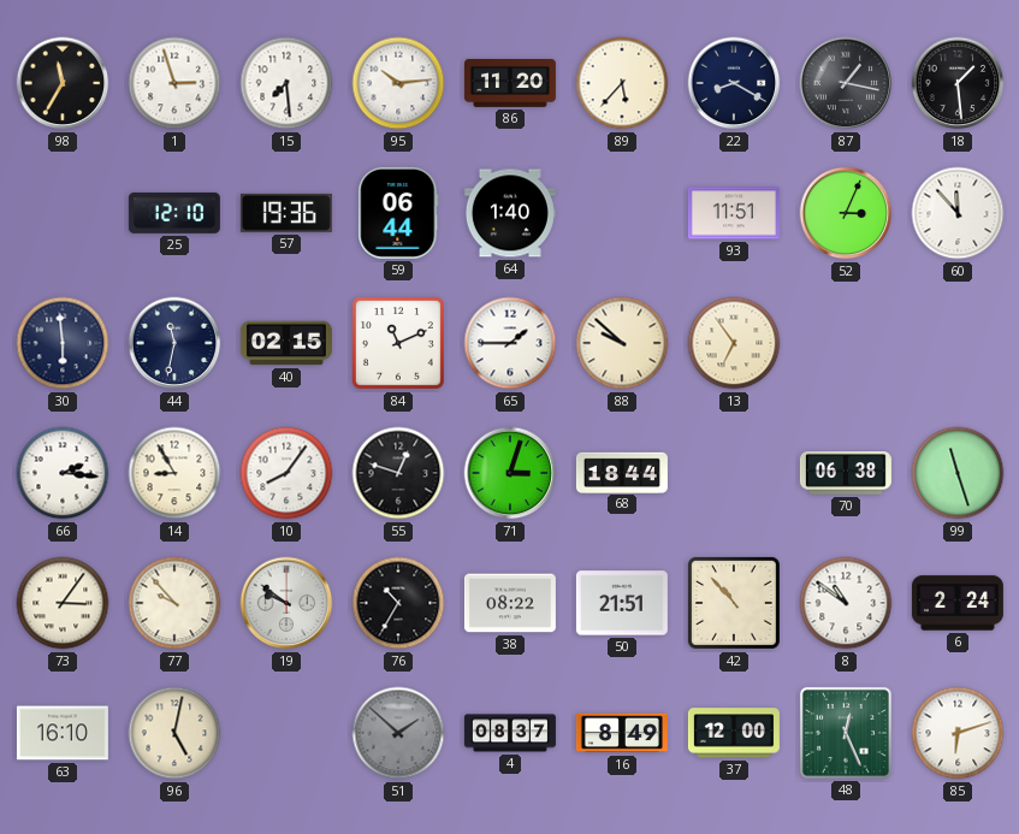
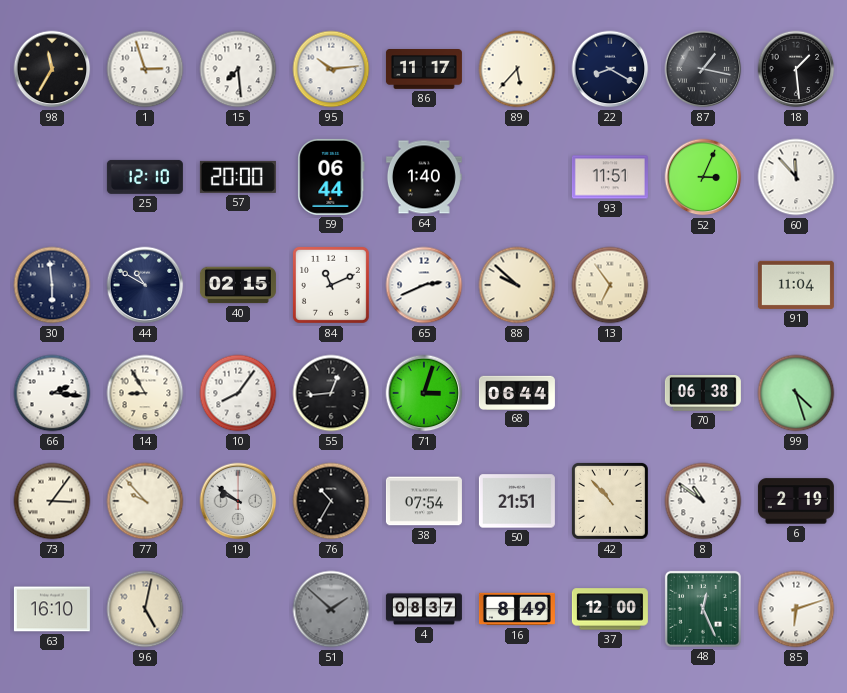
86: 11:20 -> 11:17
57: 19:36 -> 20:00
44: 11:32 -> 10:50
65: 1:45 -> 2:41
91: none -> 11:04
55: 12:48 -> 12:44
68: 18:44 -> 06:44
99: 11:27 -> 4:27
38: 08:22 -> 07:54
6: 2:24 -> 2:19
